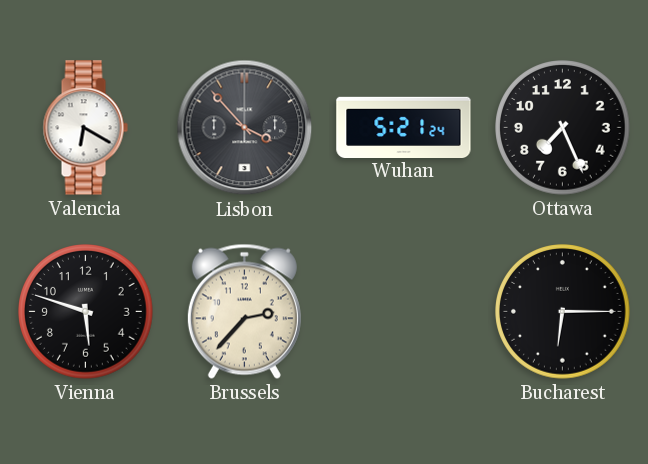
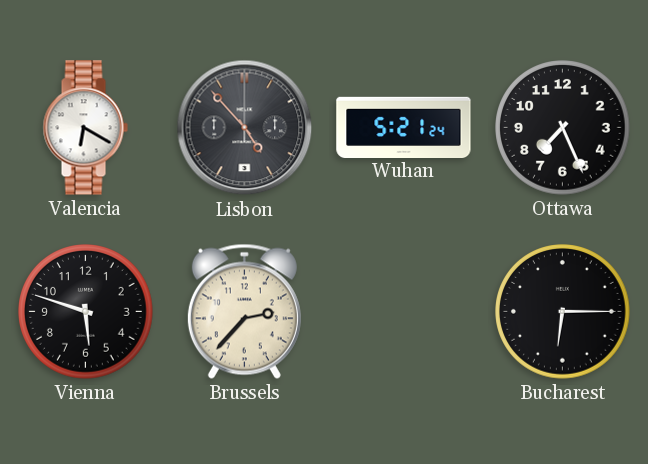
Lisbon: 3:53 -> 4:53
